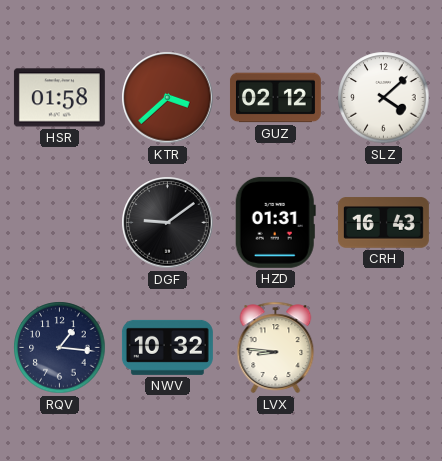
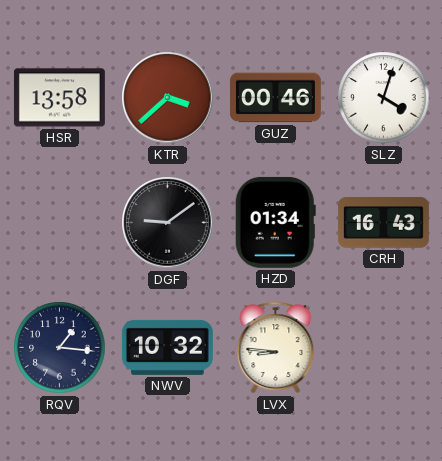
HSR: 01:58 -> 13:58
GUZ: 02:12 -> 00:46
SLZ: 4:08 -> 4:03
HZD: 01:31 -> 01:34
